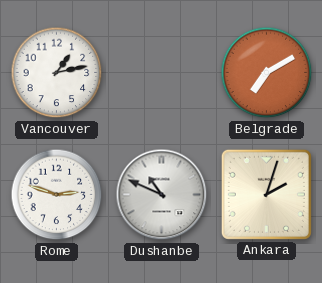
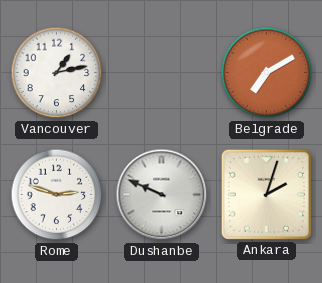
Dushanbe: 10:49 -> 9:49
